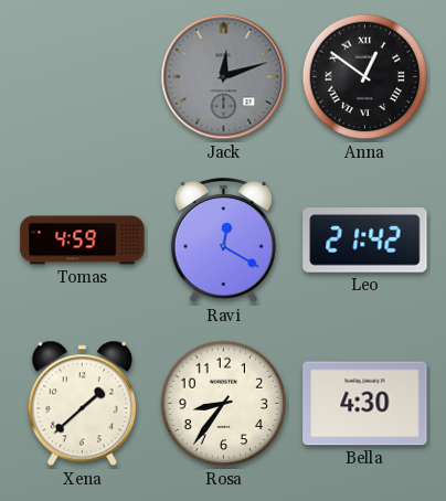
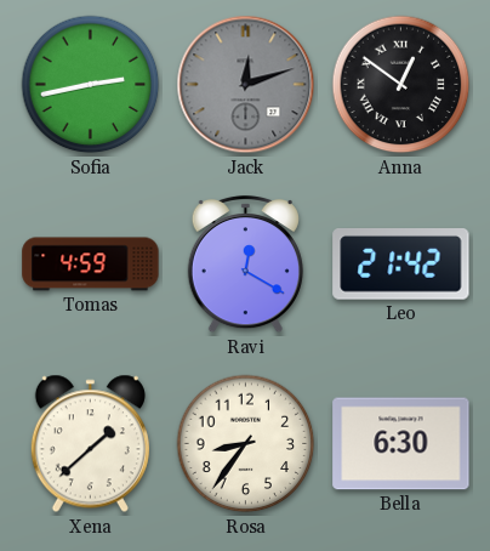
Sofia: none -> 2:43
Bella: 4:30 -> 6:30
